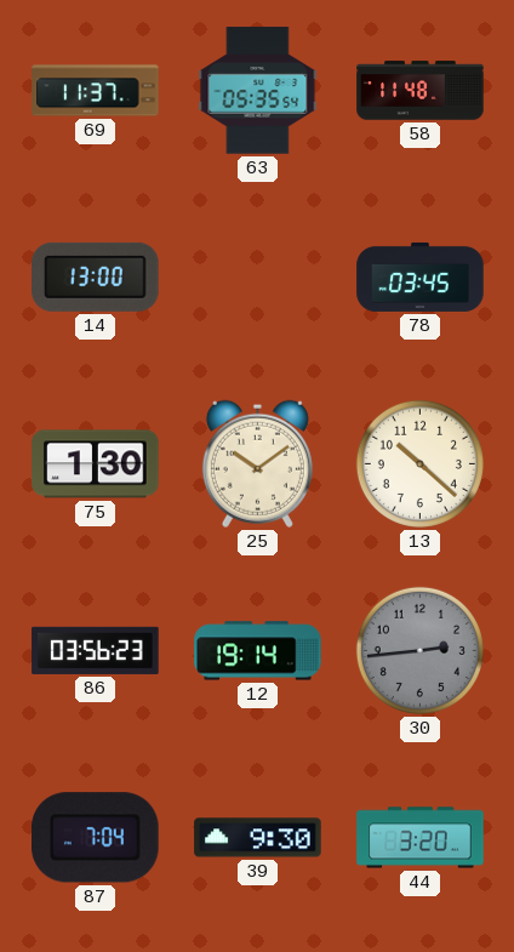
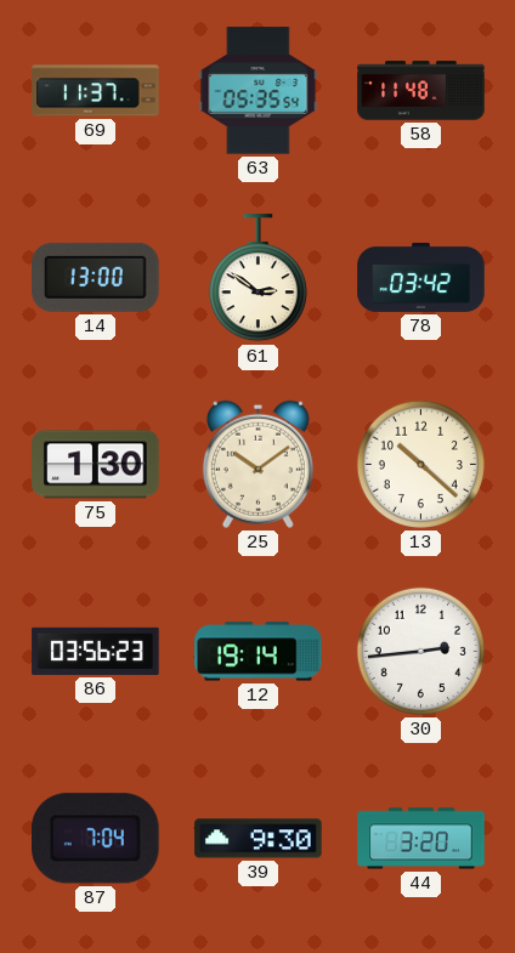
61: none -> 2:51
78: 03:45 -> 03:42
30 dial: grey -> white
